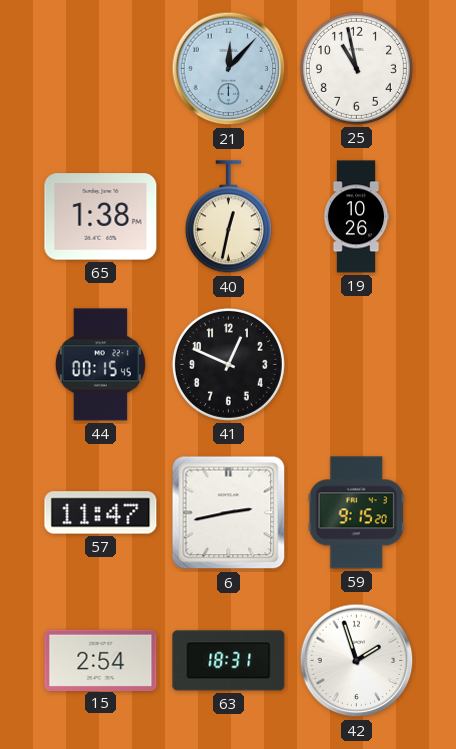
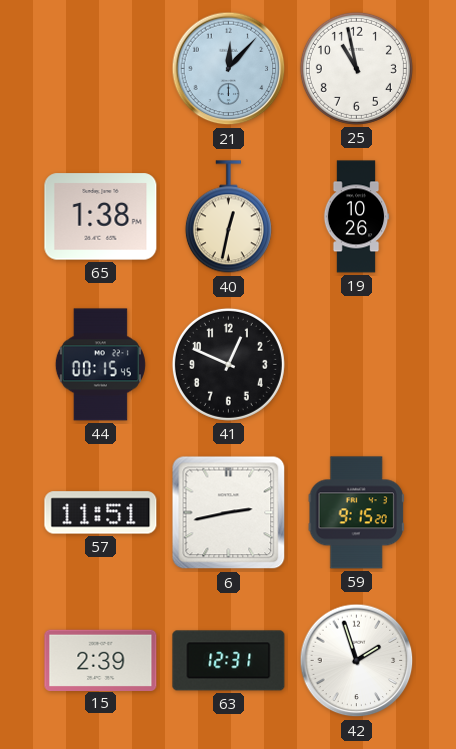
57: 11:47 -> 11:51
15: 2:54 -> 2:39
63: 18:31 -> 12:31
